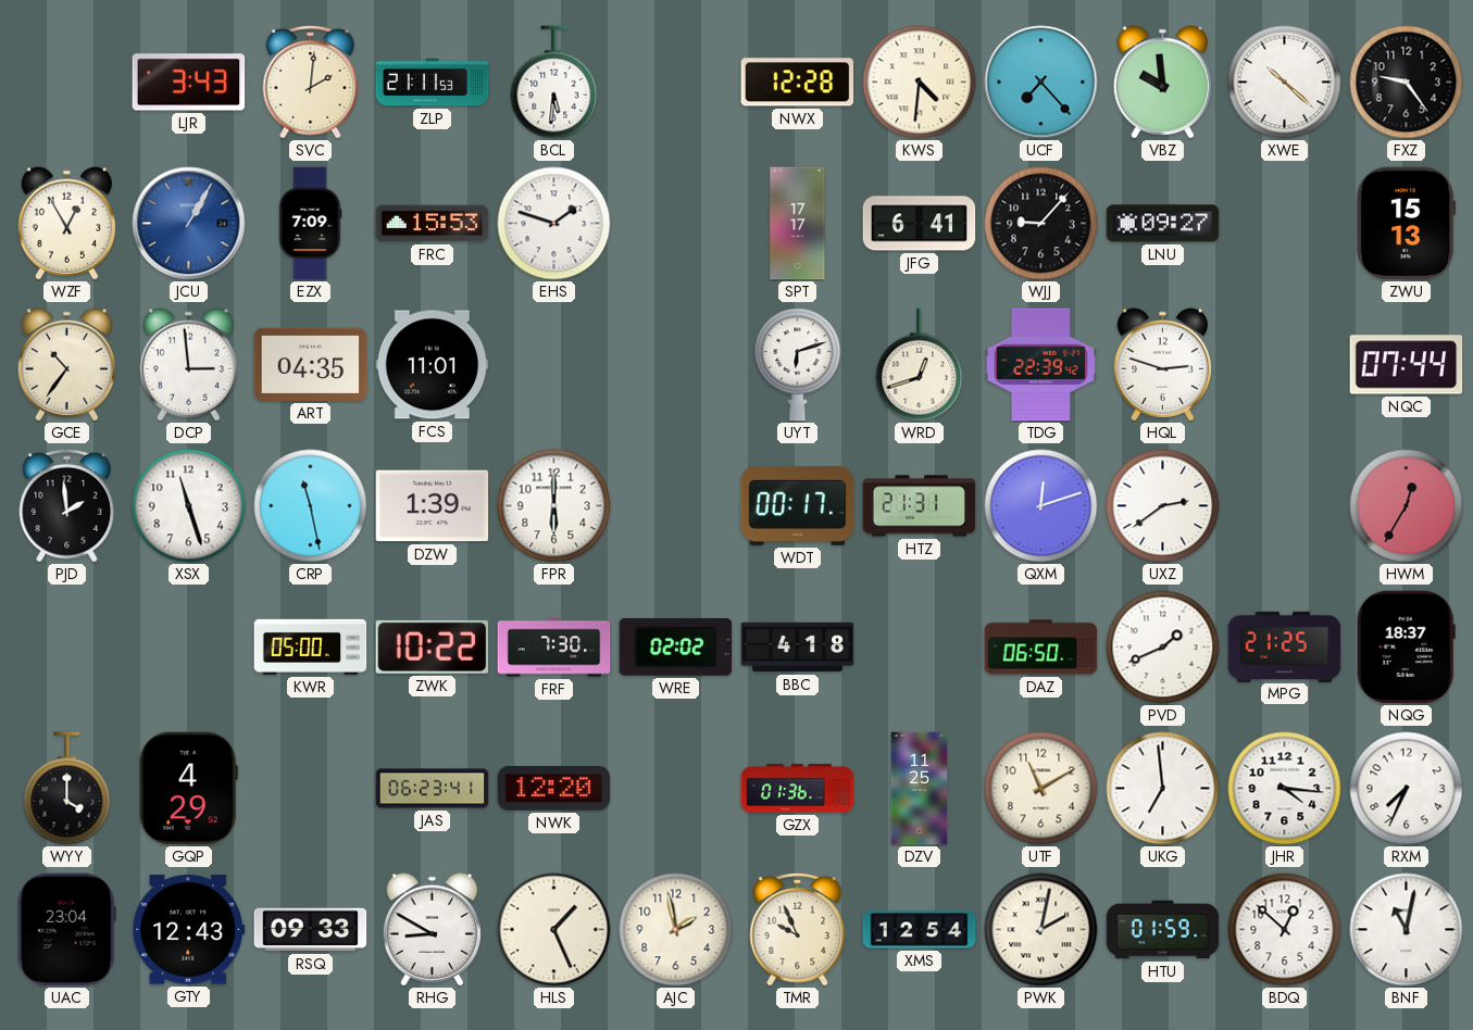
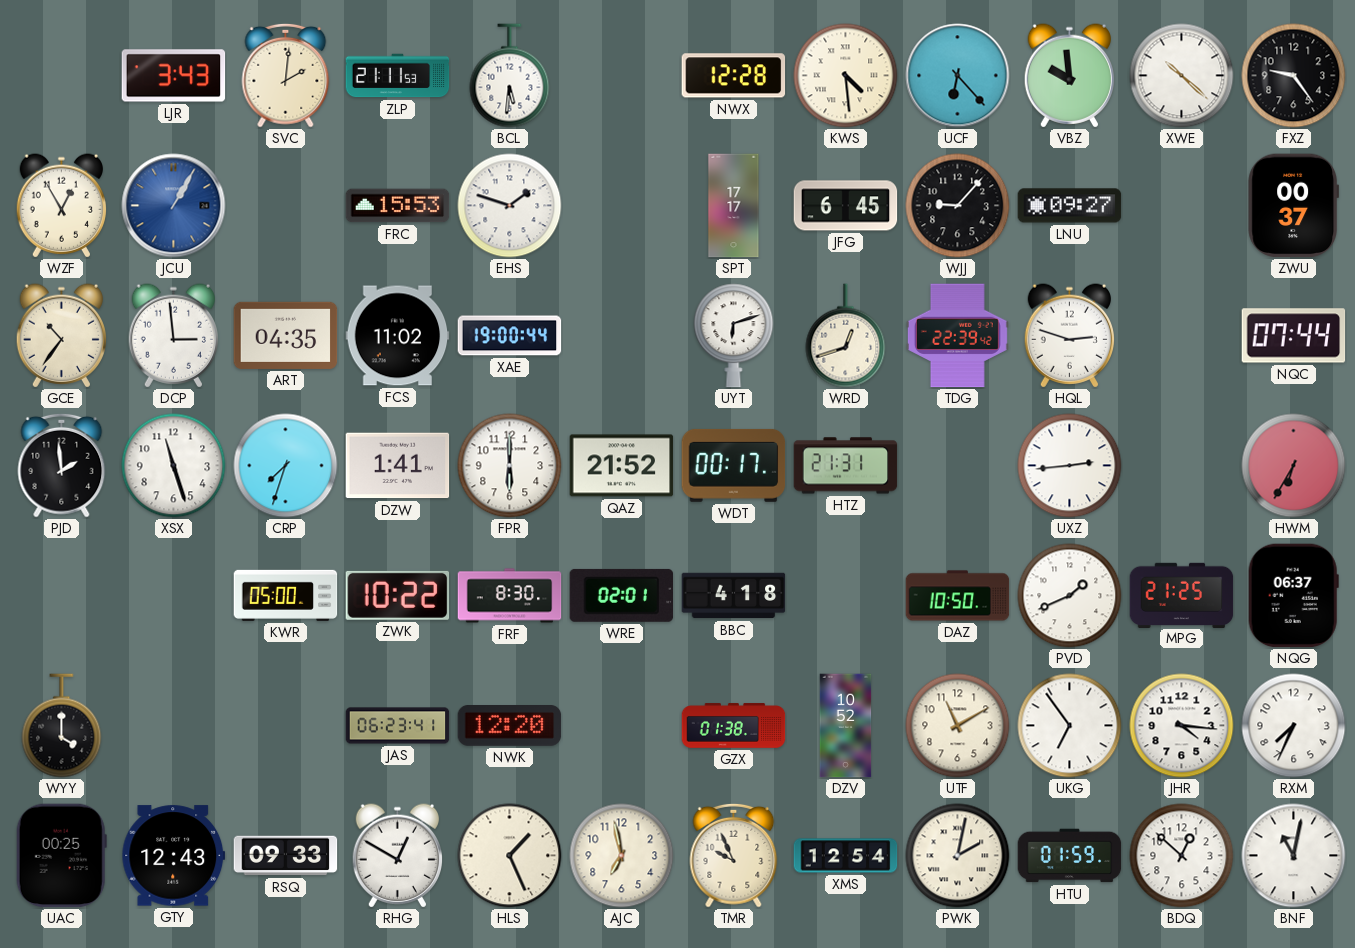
KWS: 4:31 -> 4:29
UCF: 7:23 -> 6:23
EZX: 7:09 -> none
JFG: 6:41 -> 6:45
ZWU: 15:13 -> 00:37
FCS: 11:01 -> 11:02
XAE: none -> 19:00
CRP: 11:28 -> 7:33
DZW: 1:39 -> 1:41
QAZ: none -> 21:52
QXM: 12:12 -> none
UXZ: 2:39 -> 2:44
HWM: 12:35 -> 6:35
FRF: 7:30 -> 8:30
WRE: 02:02 -> 02:01
DAZ: 06:50 -> 10:50
NQG: 18:37 -> 06:37
GQP: 4:29 -> none
GZX: 01:36 -> 01:38
DZV: 11:25 -> 10:52
UKG: 6:59 -> 6:54
UAC: 23:04 -> 00:25
RHG: 8:50 -> 12:50
AJC: 1:58 -> 6:58
